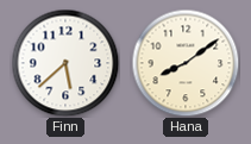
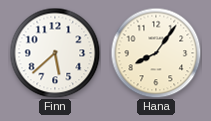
Hana: 8:09 -> 8:06
